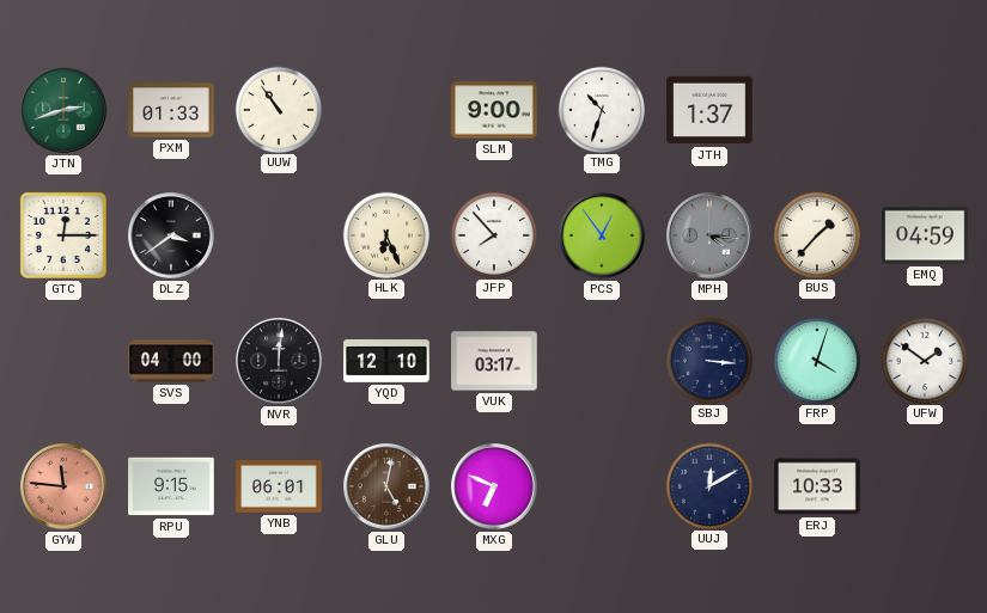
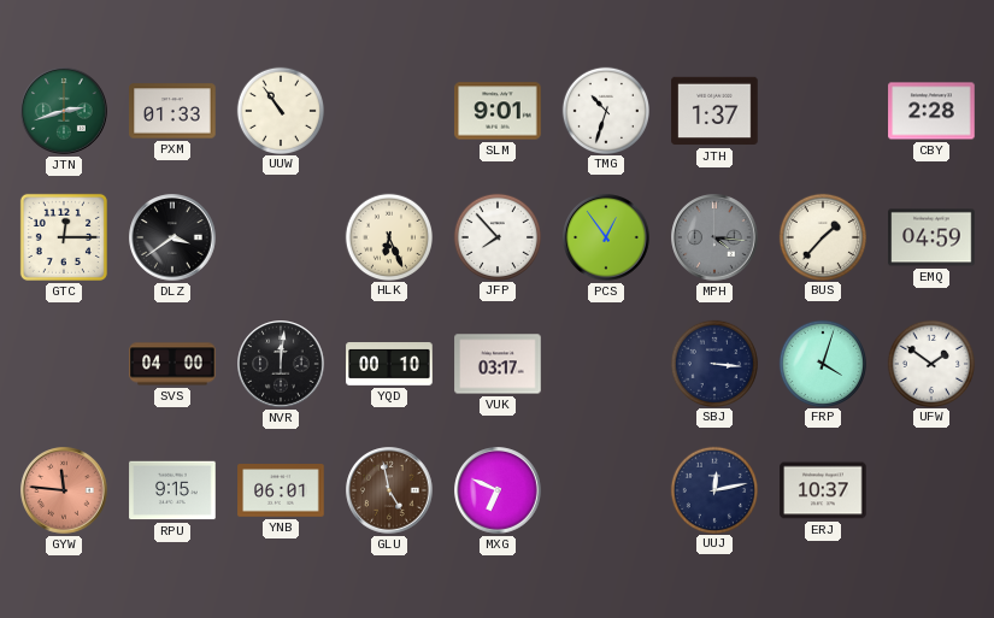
SLM: 9:00 -> 9:01
CBY: none -> 2:28
YQD: 12:10 -> 00:10
GLU: 5:02 -> 4:58
UUJ: 12:10 -> 12:13
ERJ: 10:33 -> 10:37
